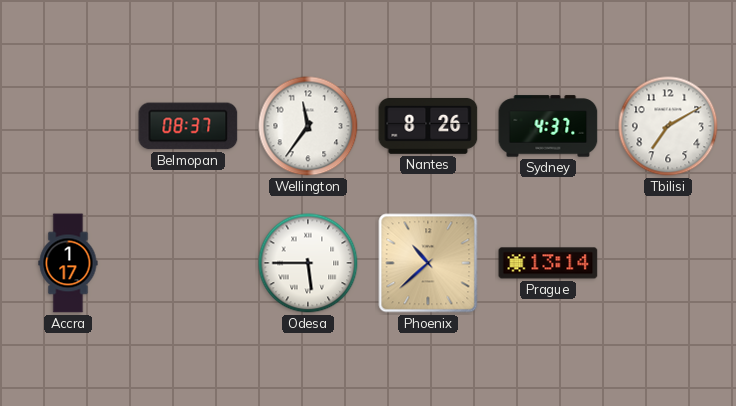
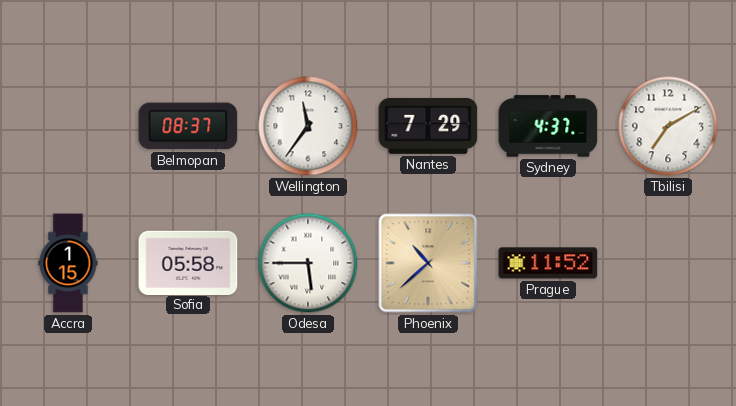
Nantes: 8:26 -> 7:29
Accra: 1:17 -> 1:15
Sofia: none -> 05:58
Prague: 13:14 -> 11:52
